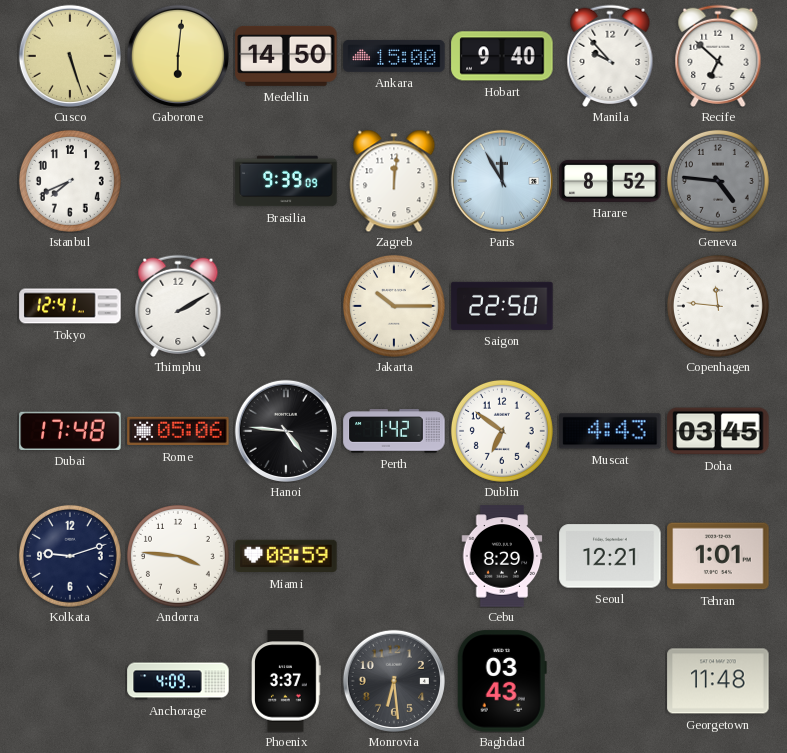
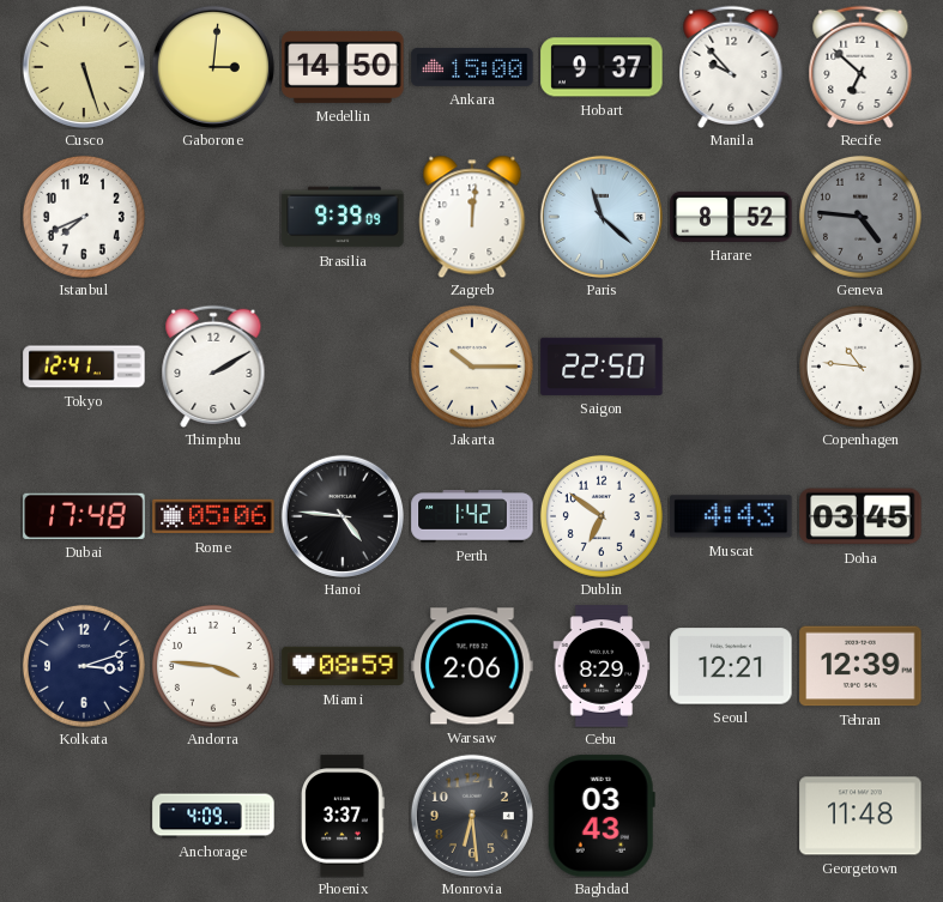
Gaborone: 6:01 -> 3:01
Hobart: 9:40 -> 9:37
Paris: 11:55 -> 11:22
Copenhagen: 11:46 -> 10:46
Kolkata: 9:12 -> 3:12
Warsaw: none -> 2:06
Tehran: 1:01 -> 12:39
